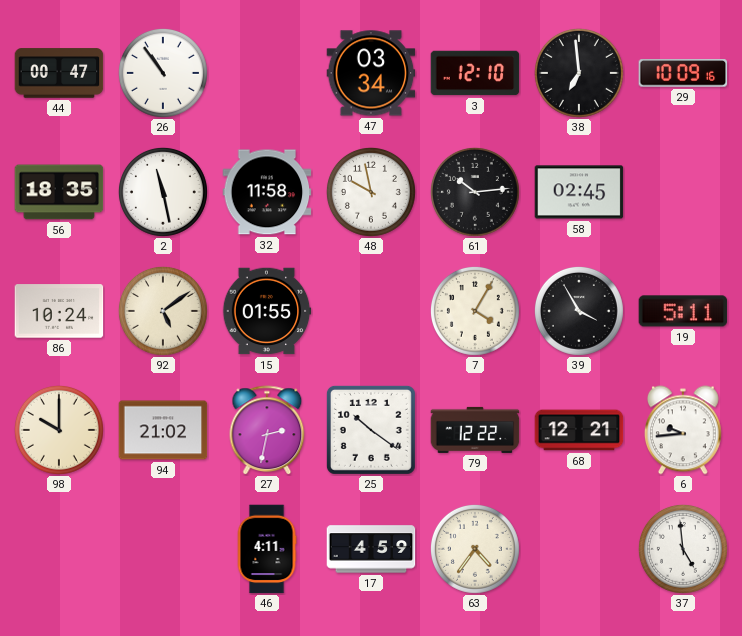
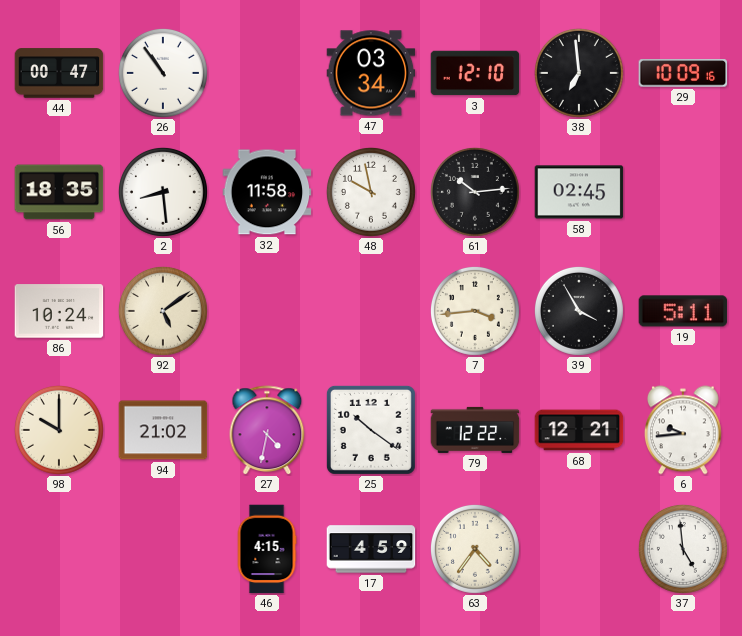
2: 11:28 -> 8:29
15: 01:55 -> none
7: 4:05 -> 3:44
27: 2:32 -> 4:32
46: 4:11 -> 4:15
